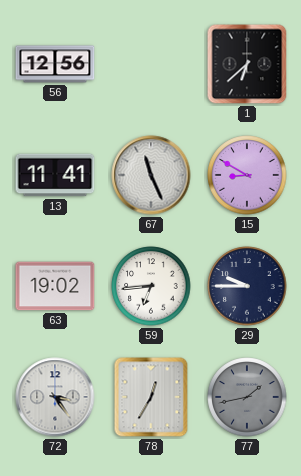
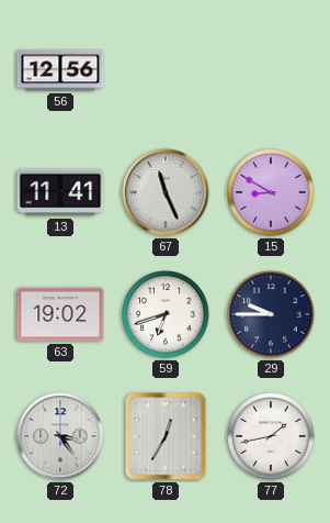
1: 6:38 -> none
59: 6:44 -> 6:42
77 dial: grey -> white
